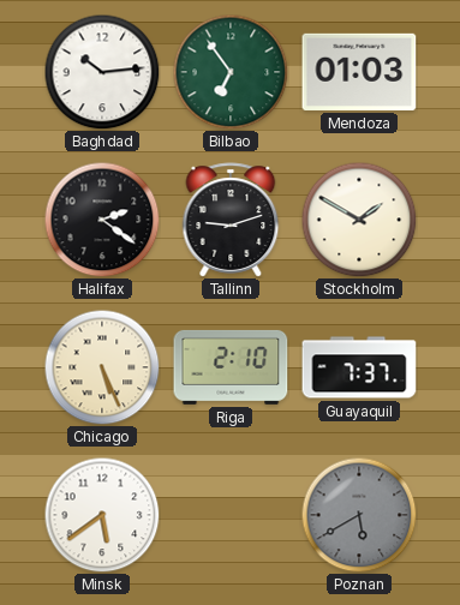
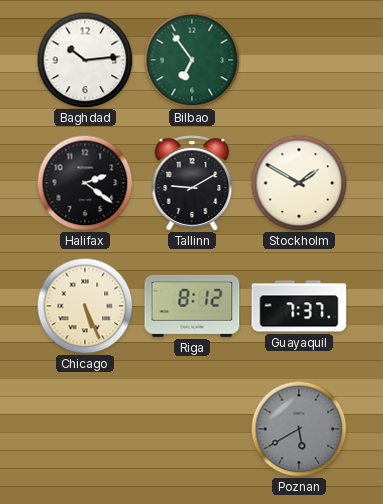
Mendoza: 01:03 -> none
Tallinn: 9:12 -> 9:10
Riga: 2:10 -> 8:12
Minsk: 5:39 -> none
